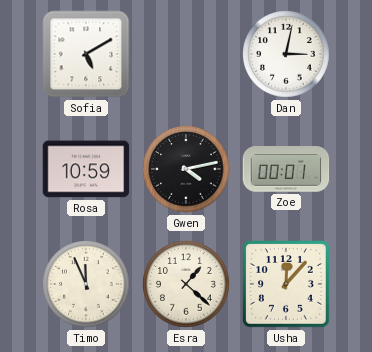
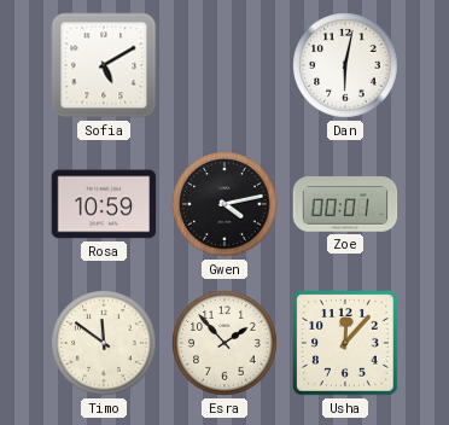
Dan: 3:02 -> 6:02
Timo: 11:56 -> 11:51
Esra: 1:22 -> 1:53
